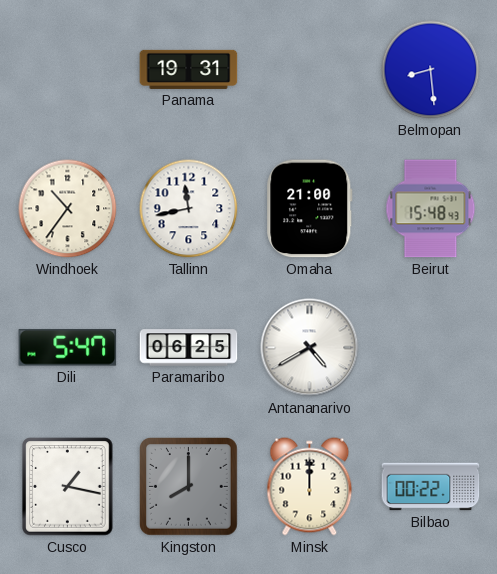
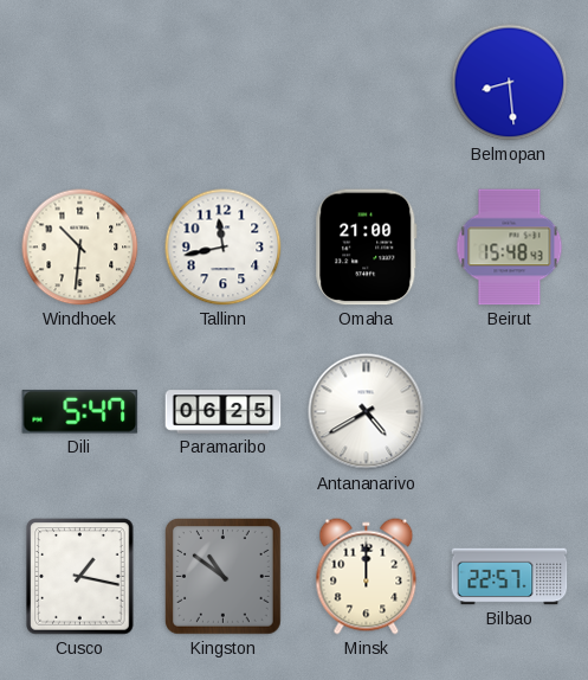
Panama: 19:31 -> none
Windhoek: 10:36 -> 10:31
Kingston: 8:00 -> 10:51
Bilbao: 00:22 -> 22:57
